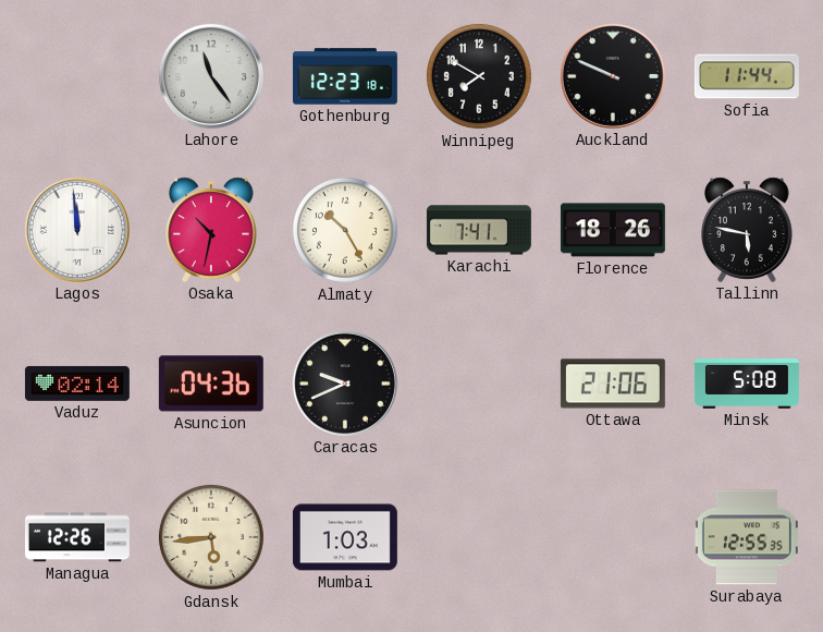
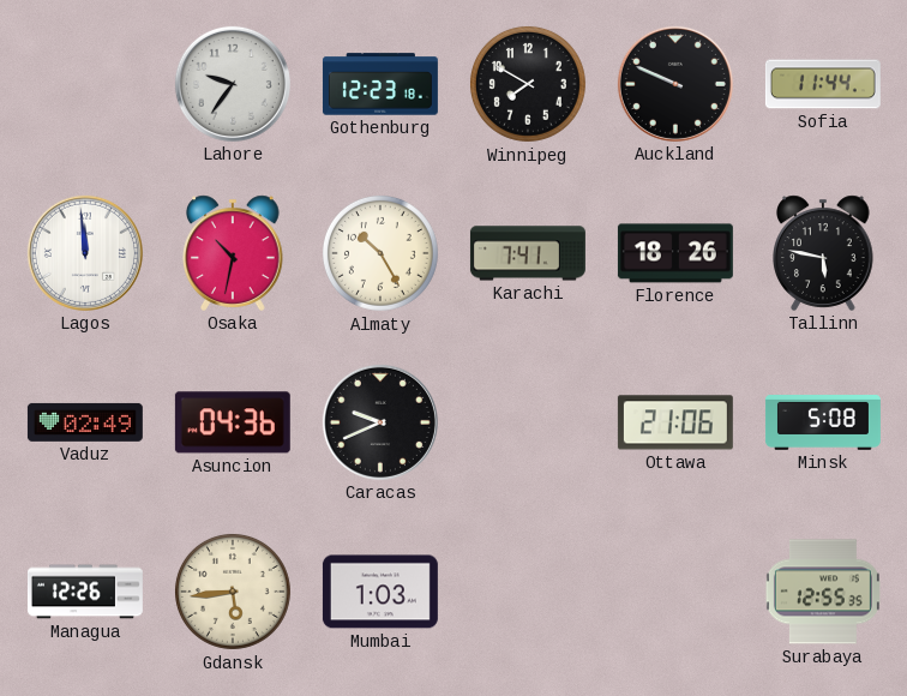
Lahore: 11:24 -> 9:36
Vaduz: 02:14 -> 02:49
